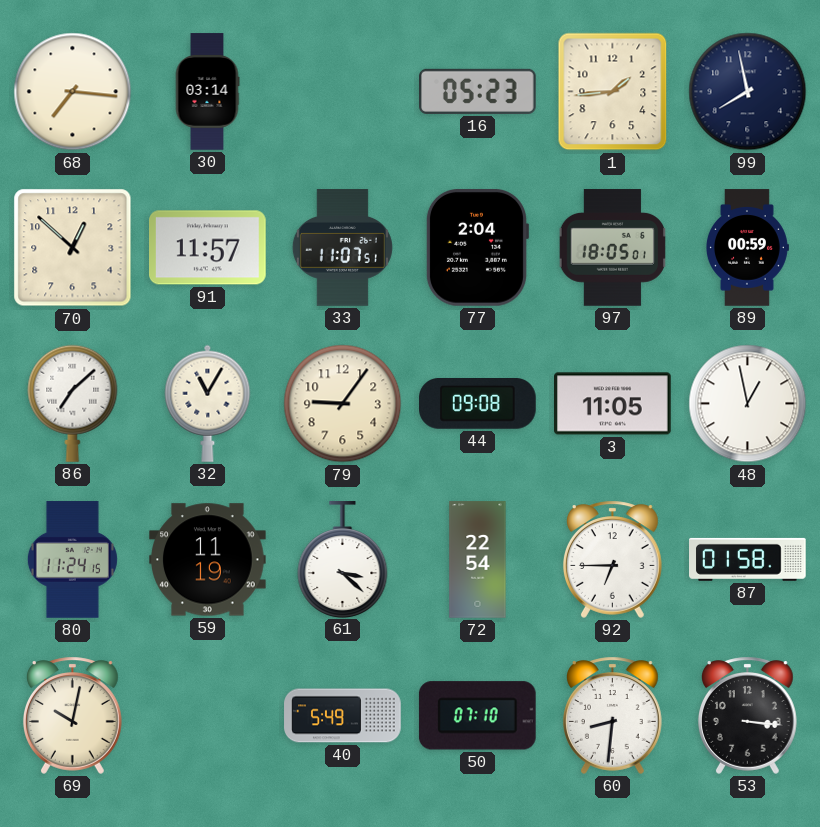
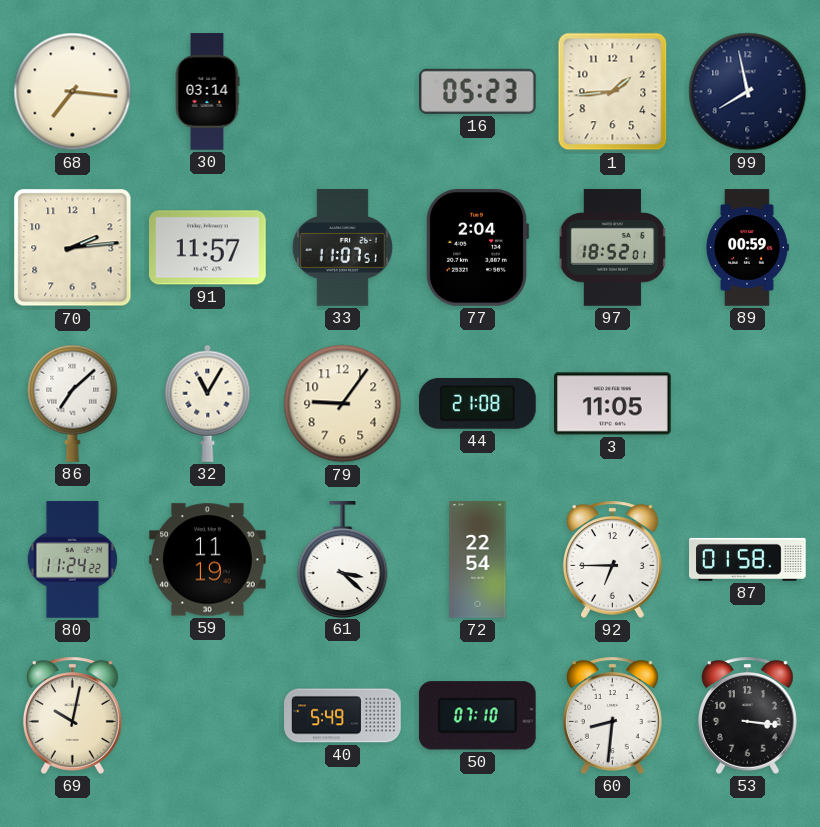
70: 12:52 -> 2:14
97: 18:05 -> 18:52
44: 09:08 -> 21:08
48: 12:58 -> none
80: 11:24:15 -> 11:24:22
